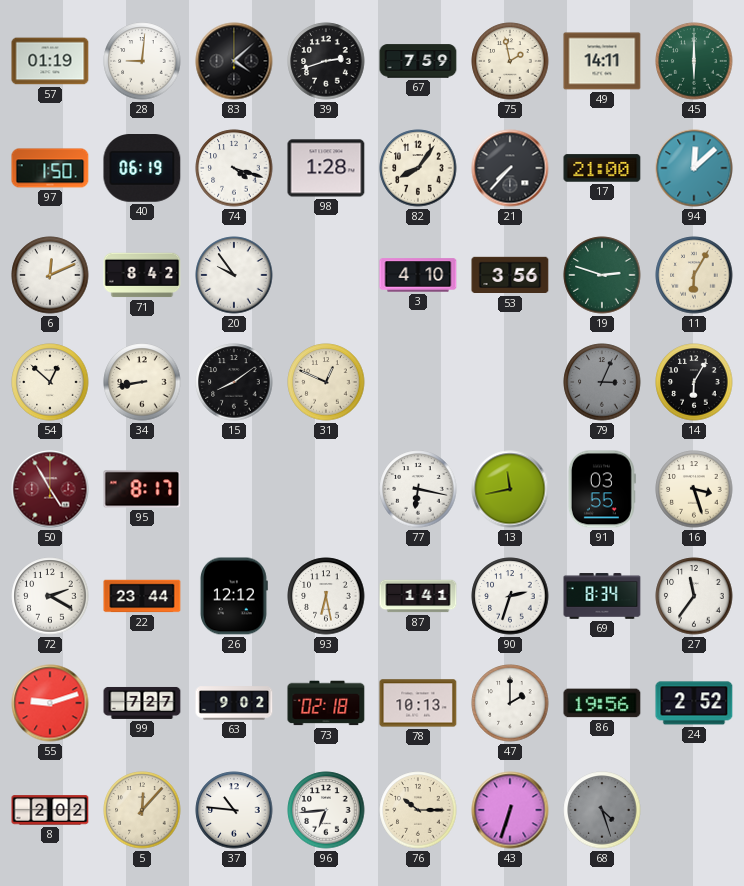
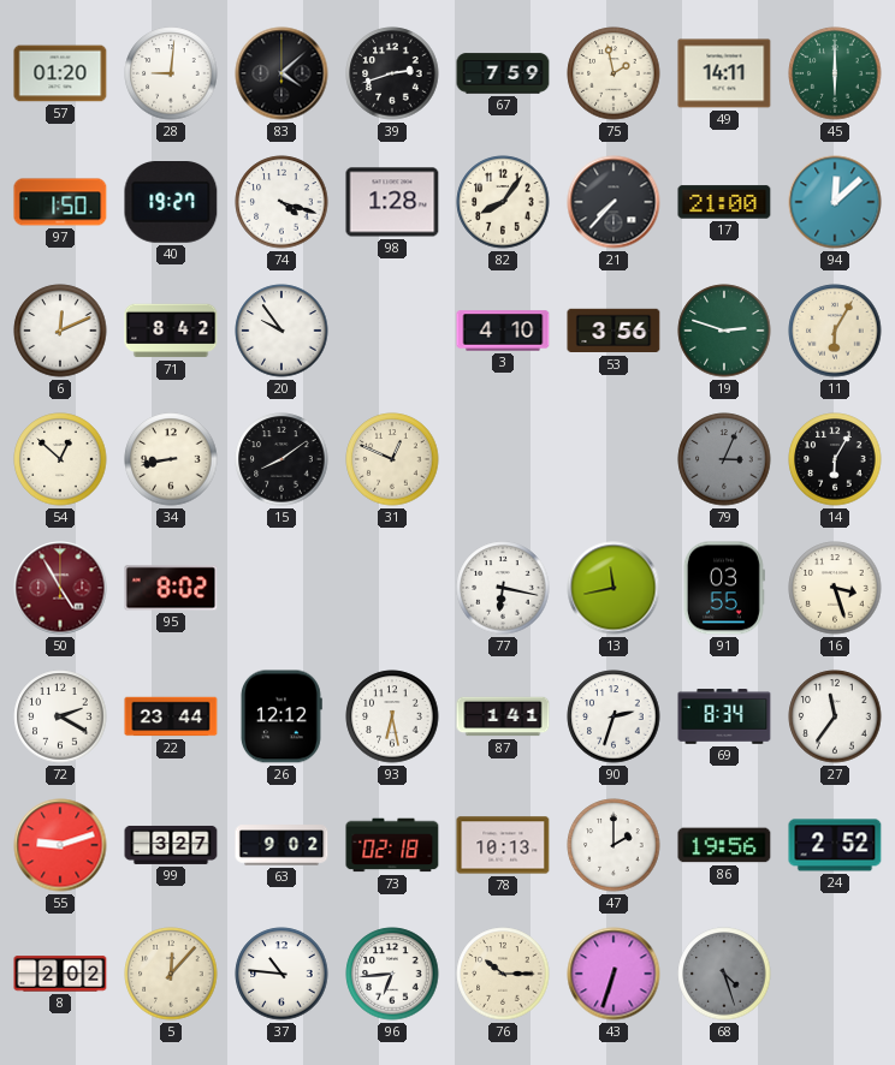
57: 01:19 -> 01:20
40: 06:19 -> 19:27
95: 8:17 -> 8:02
99: 7:27 -> 3:27
